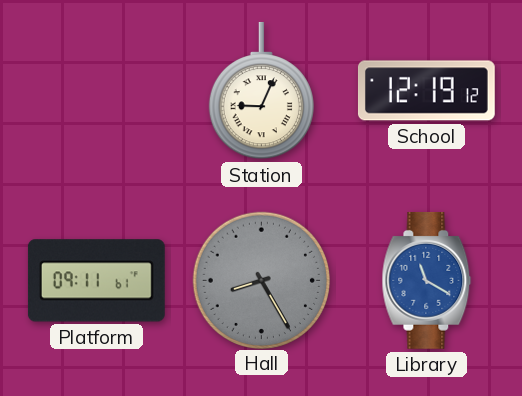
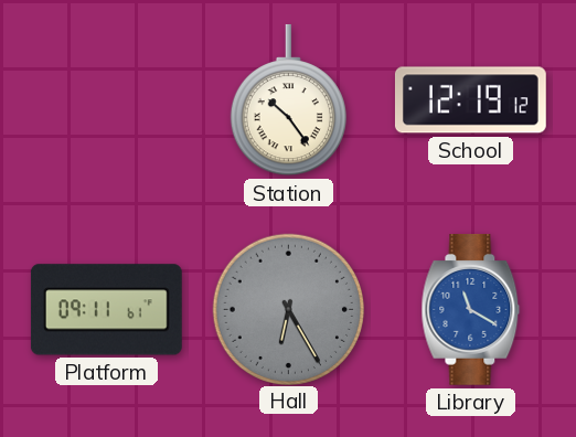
Station: 9:04 -> 10:24
Hall: 8:25 -> 6:25
